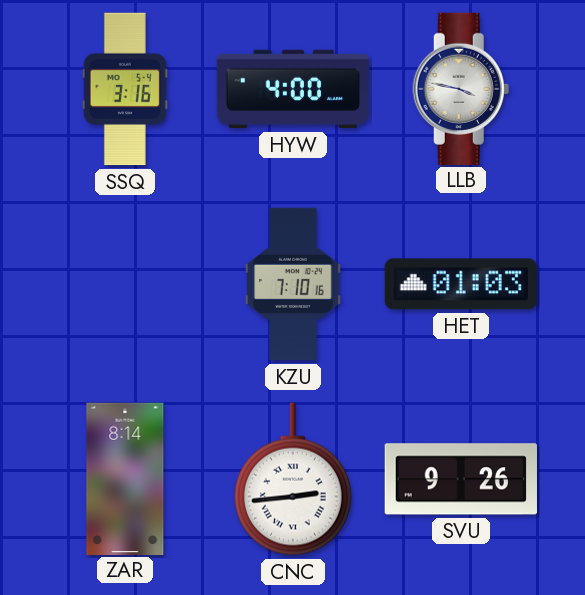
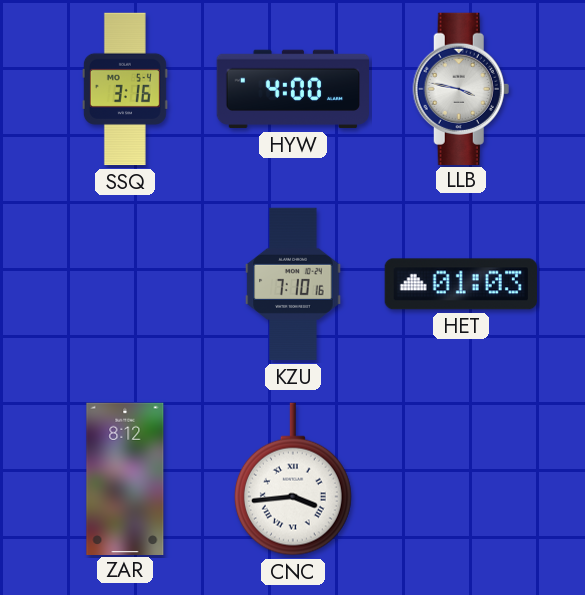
ZAR: 8:14 -> 8:12
CNC: 2:44 -> 3:44
SVU: 9:26 -> none
